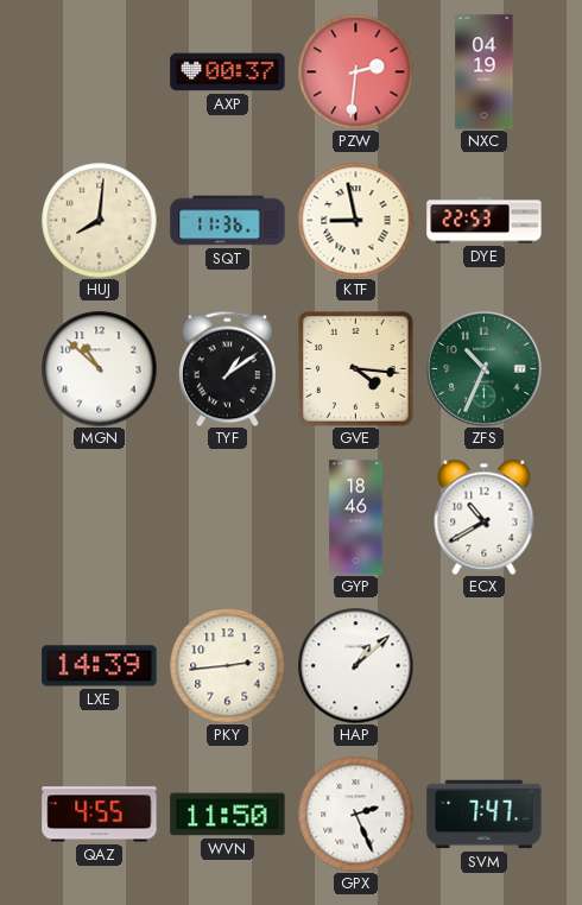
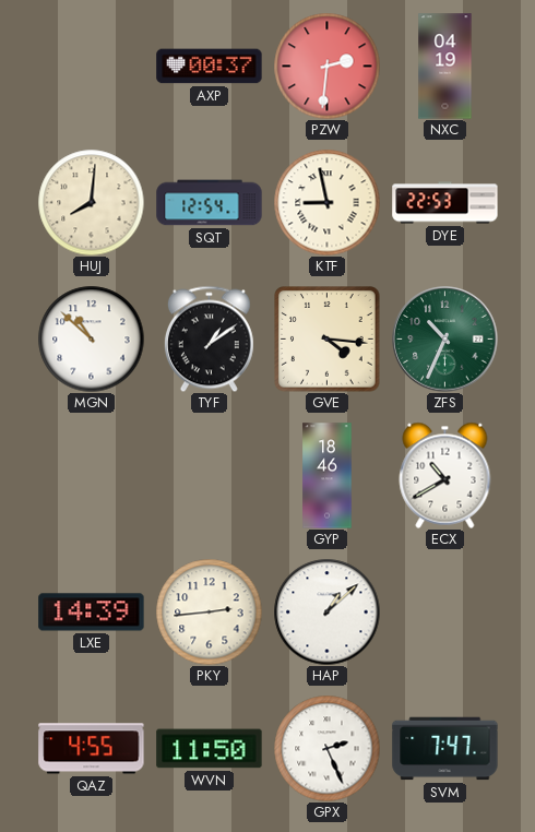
SQT: 11:36 -> 12:54
